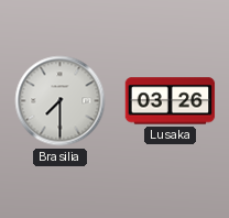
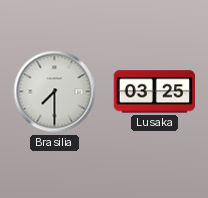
Lusaka: 03:26 -> 03:25
